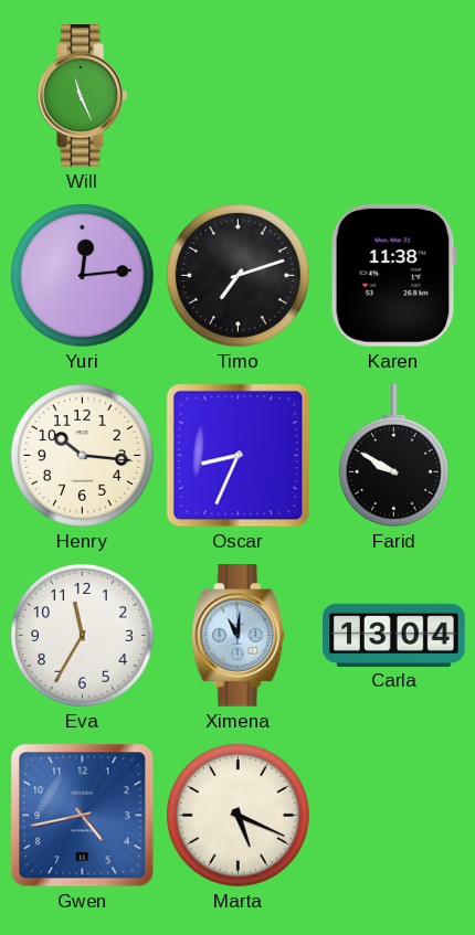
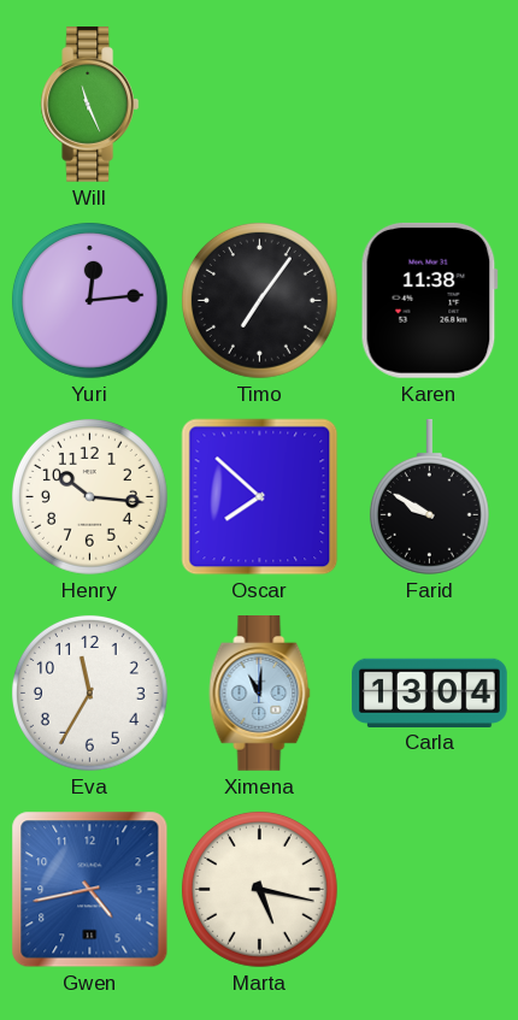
Timo: 7:12 -> 7:06
Oscar: 8:34 -> 7:52
Marta: 5:19 -> 5:17
